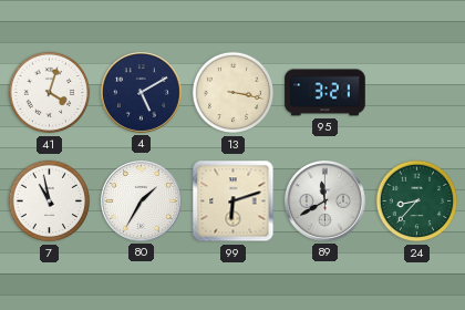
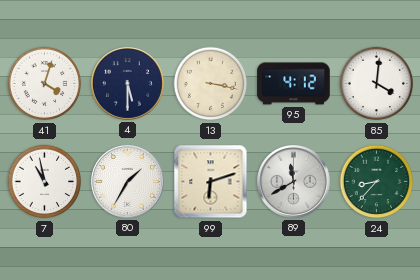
4: 5:10 -> 5:30
95: 3:21 -> 4:12
85: none -> 4:01
